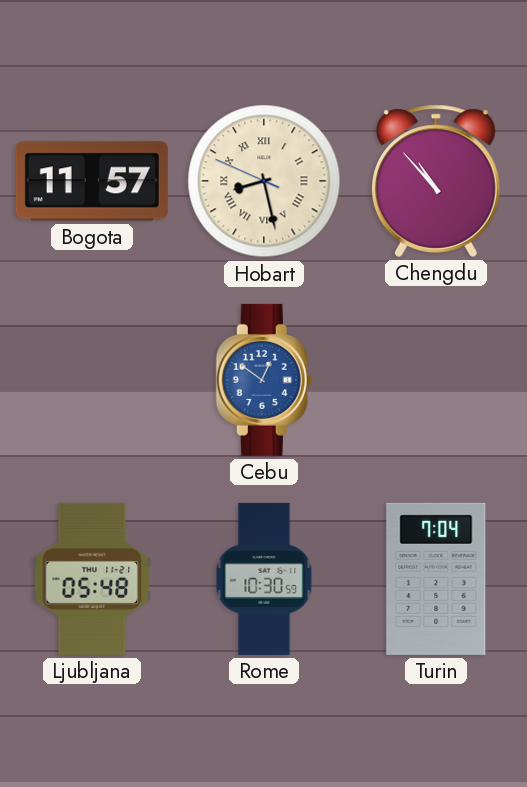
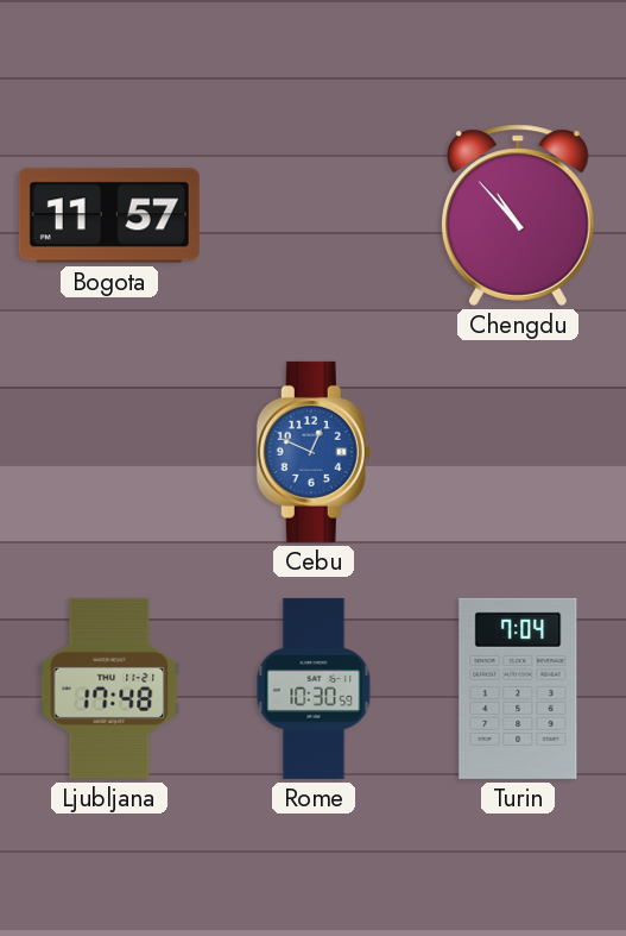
Hobart: 8:27 -> none
Cebu: 12:51 -> 12:49
Ljubljana: 05:48 -> 17:48
